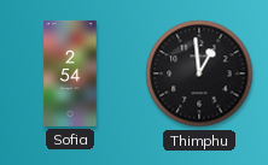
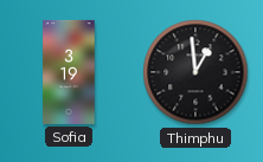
Sofia: 2:54 -> 3:19
